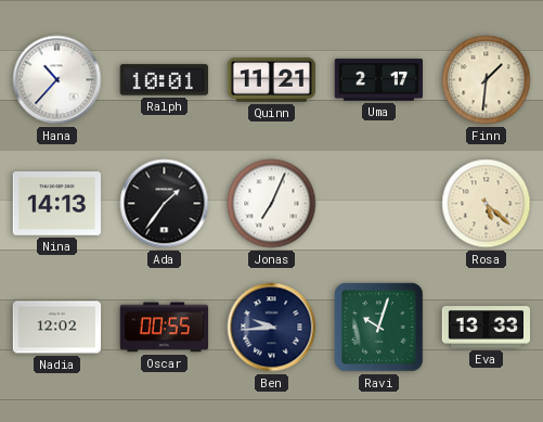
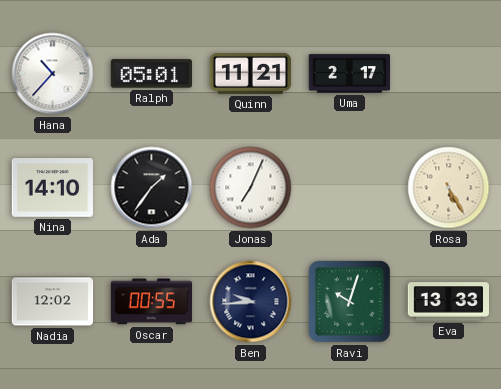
Ralph: 10:01 -> 05:01
Finn: 1:31 -> none
Nina: 14:13 -> 14:10
Rosa: 5:22 -> 5:25
